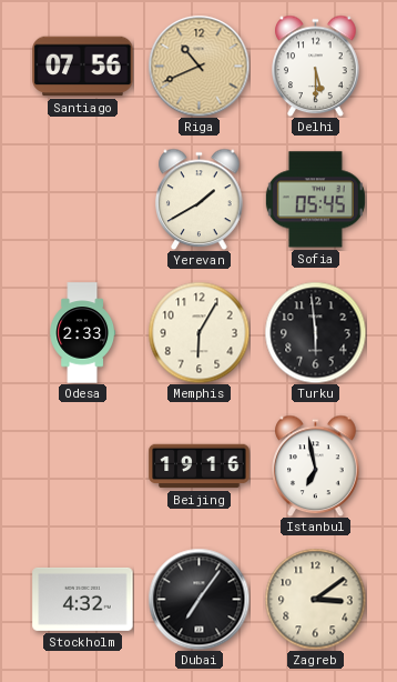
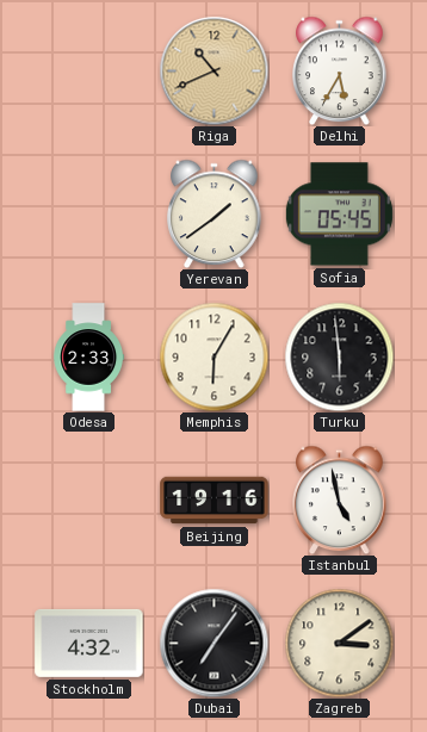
Santiago: 07:56 -> none
Delhi: 5:30 -> 5:35
Yerevan: 1:40 -> 1:39
Istanbul: 6:58 -> 4:58
